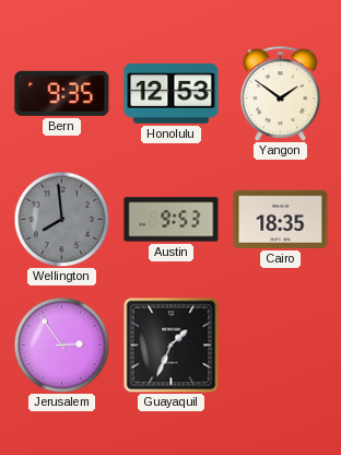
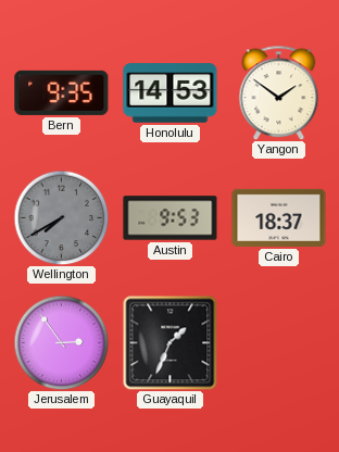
Honolulu: 12:53 -> 14:53
Wellington: 7:59 -> 7:40
Cairo: 18:35 -> 18:37
